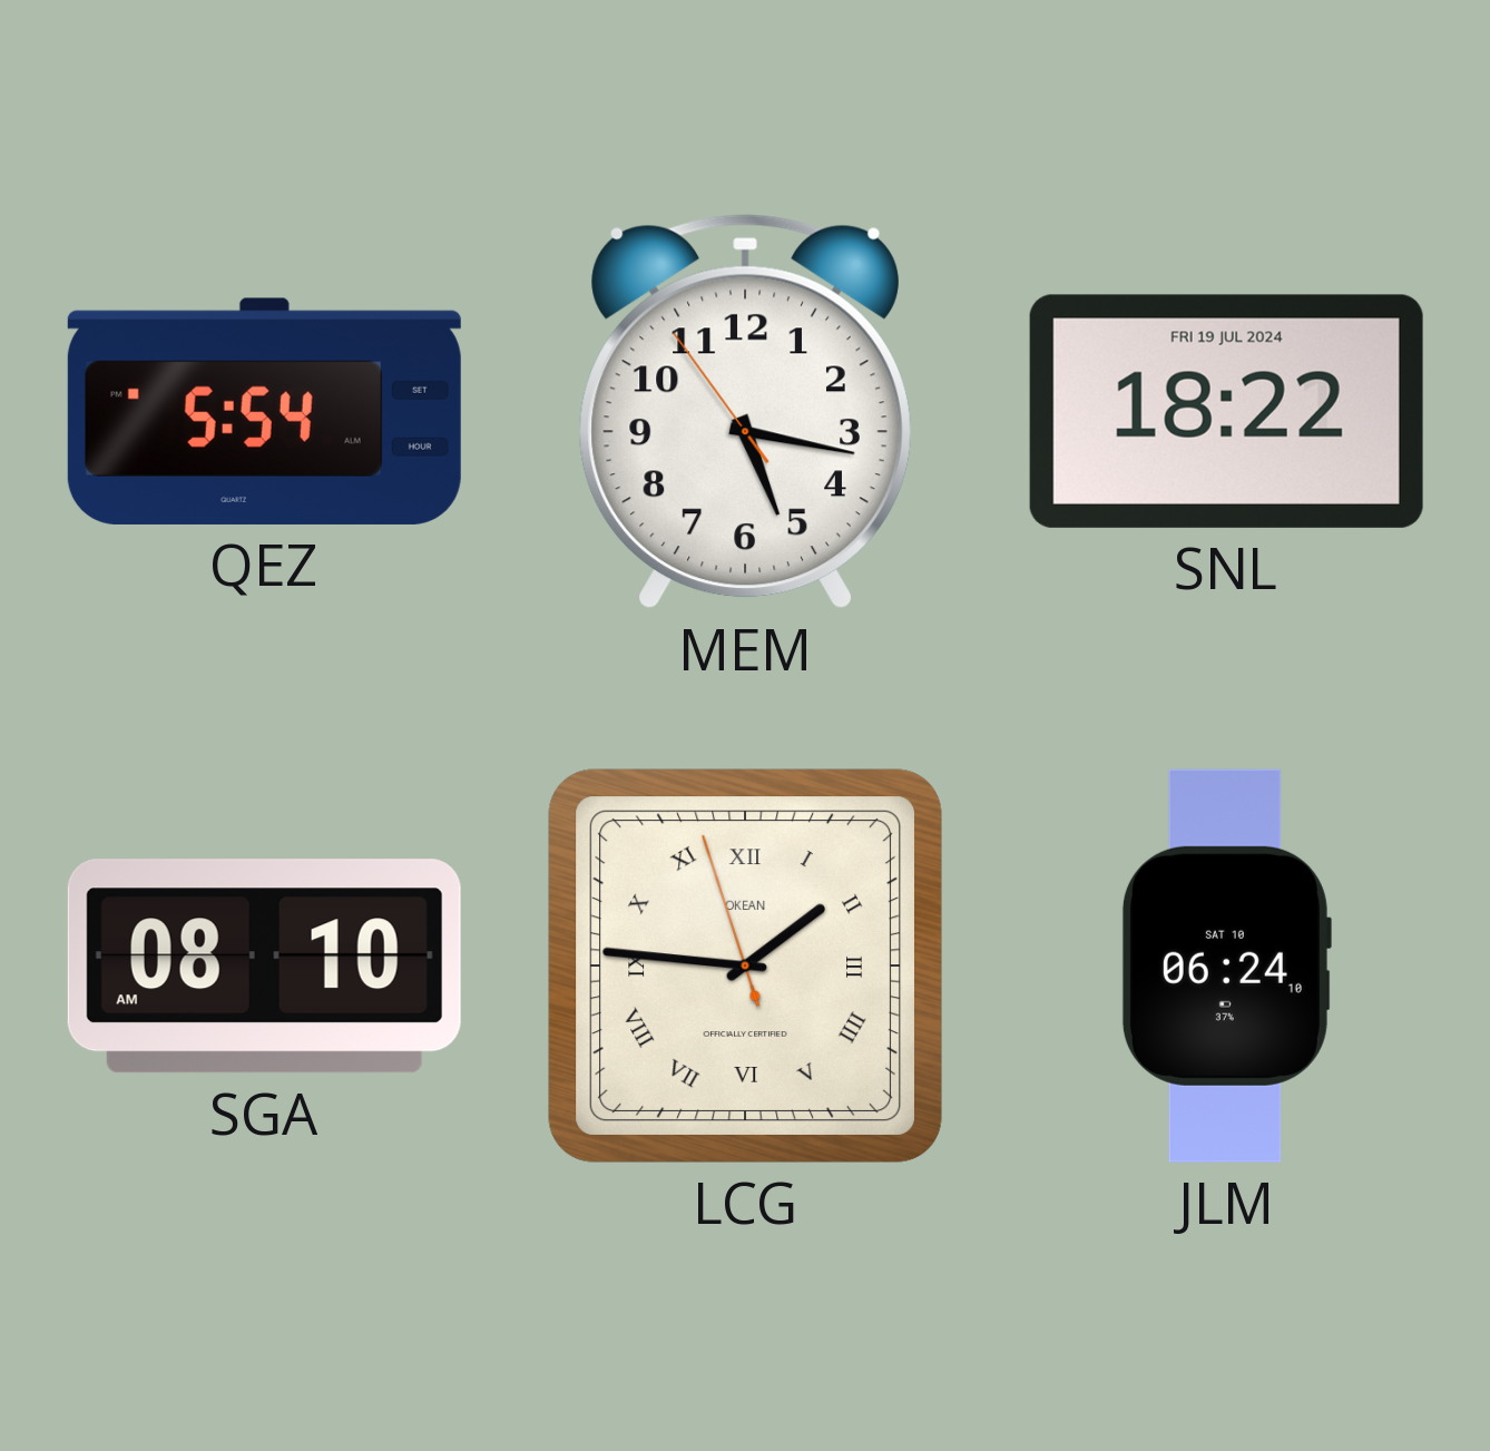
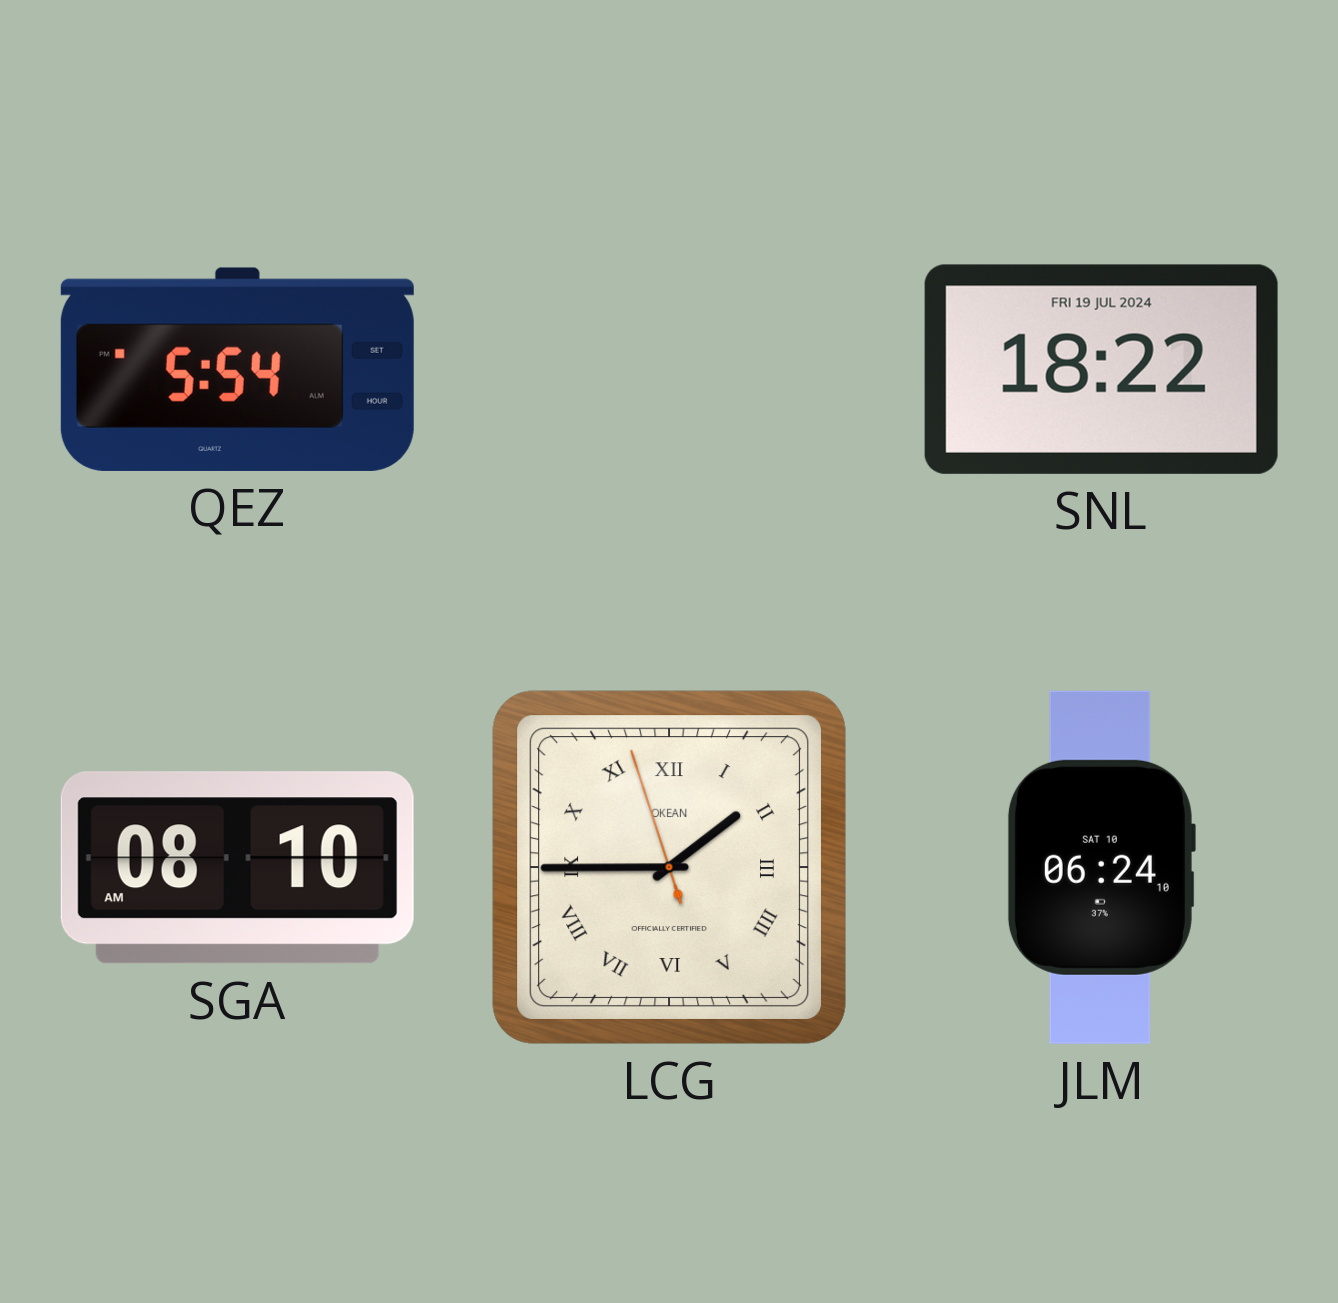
MEM: 5:16 -> none
LCG: 1:45 -> 1:44
